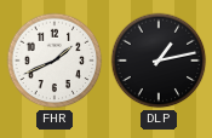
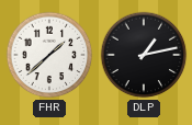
FHR: 1:41 -> 1:38
